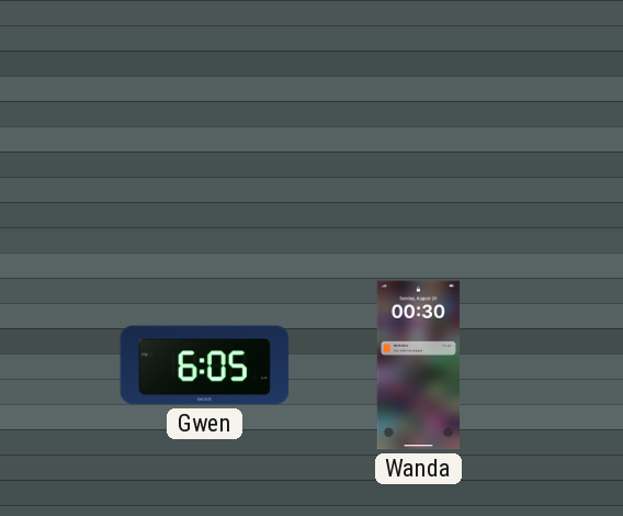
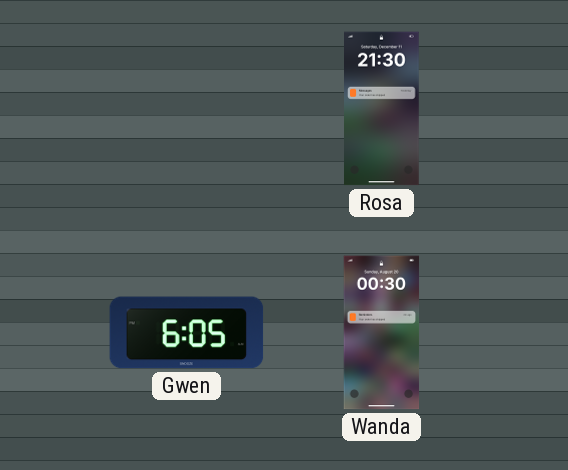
Rosa: none -> 21:30
